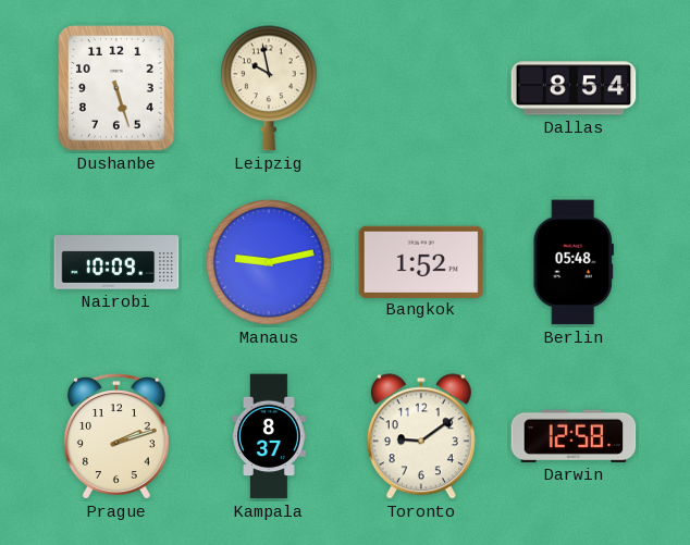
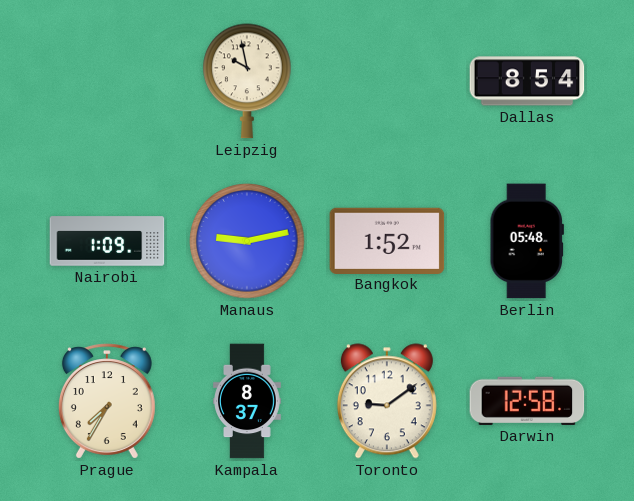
Dushanbe: 5:27 -> none
Nairobi: 10:09 -> 1:09
Prague: 2:12 -> 7:35
